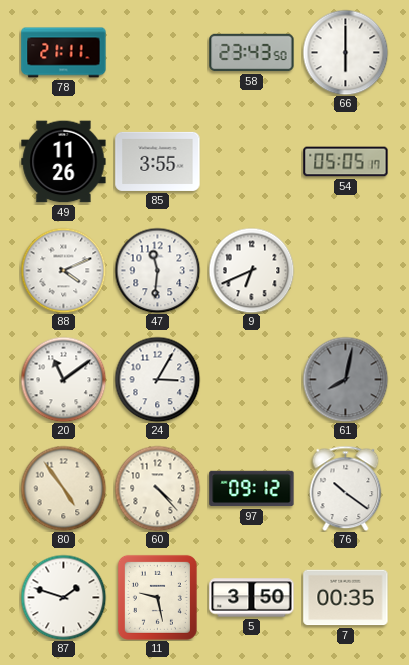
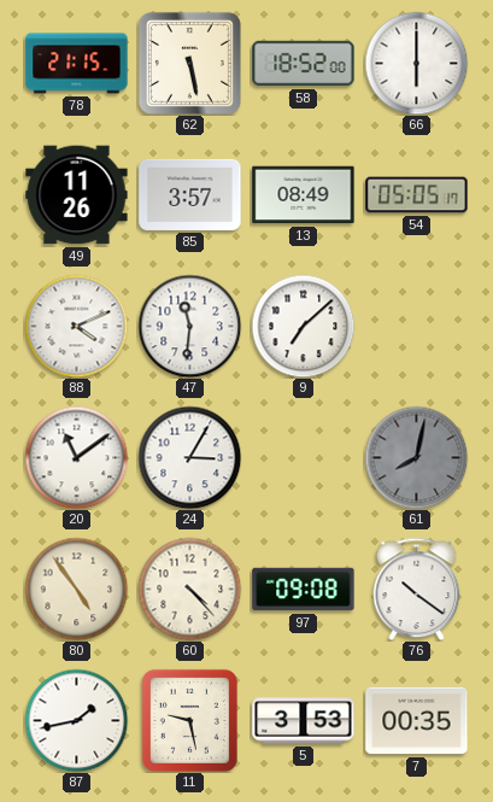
78: 21:11 -> 21:15
62: none -> 5:28
58: 23:43 -> 18:52
85: 3:55 -> 3:57
13: none -> 08:49
9: 6:41 -> 7:08
97: 09:12 -> 09:08
87: 1:48 -> 1:43
5: 3:50 -> 3:53
